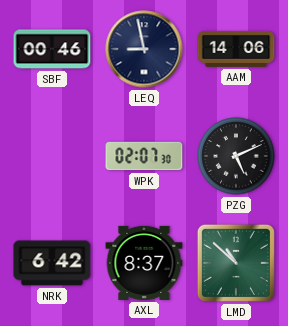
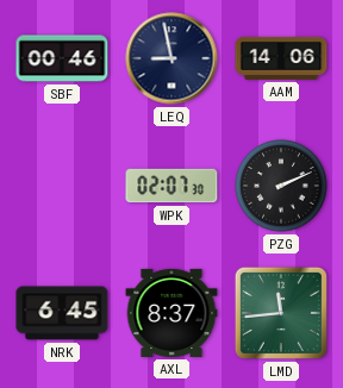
PZG: 5:11 -> 2:11
NRK: 6:42 -> 6:45
LMD: 10:52 -> 11:44
